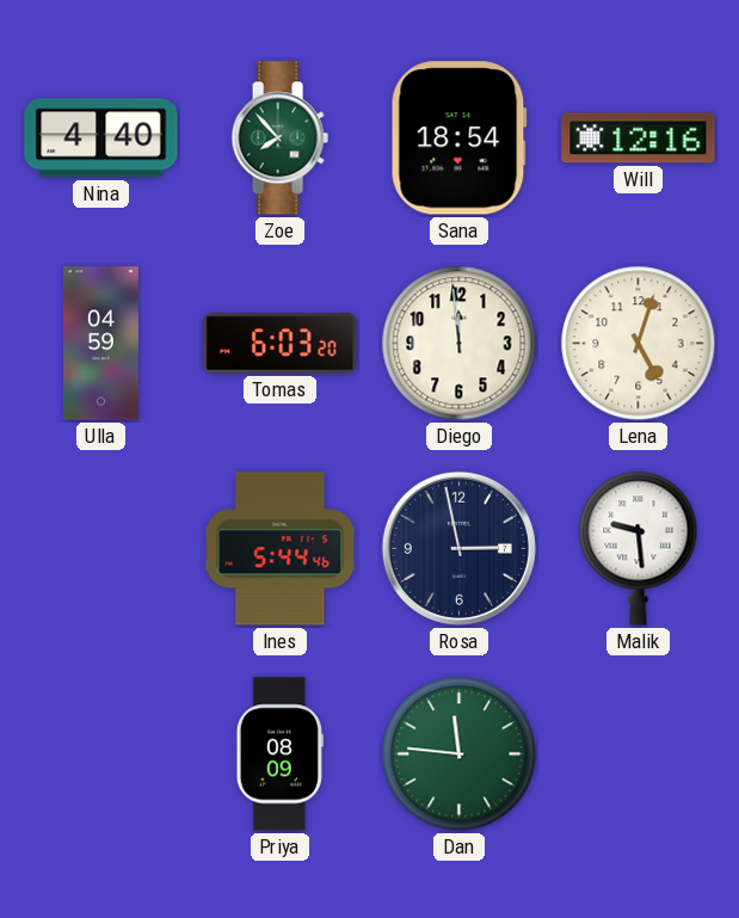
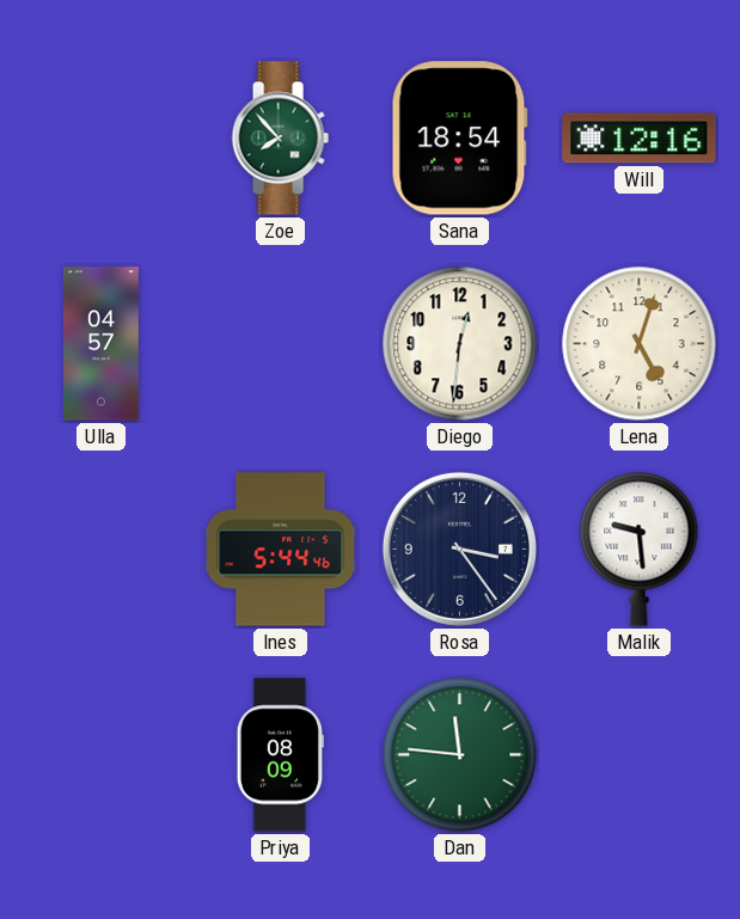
Nina: 4:40 -> none
Ulla: 04:59 -> 04:57
Tomas: 6:03 -> none
Diego: 11:59 -> 12:31
Rosa: 2:58 -> 3:24
